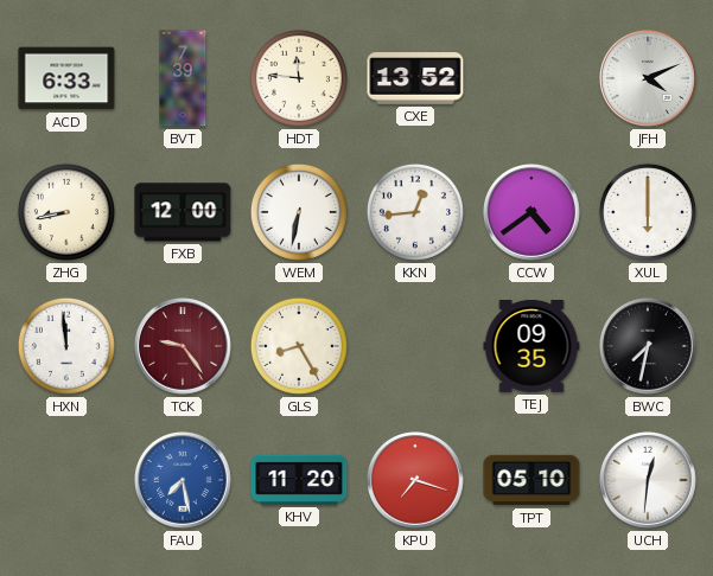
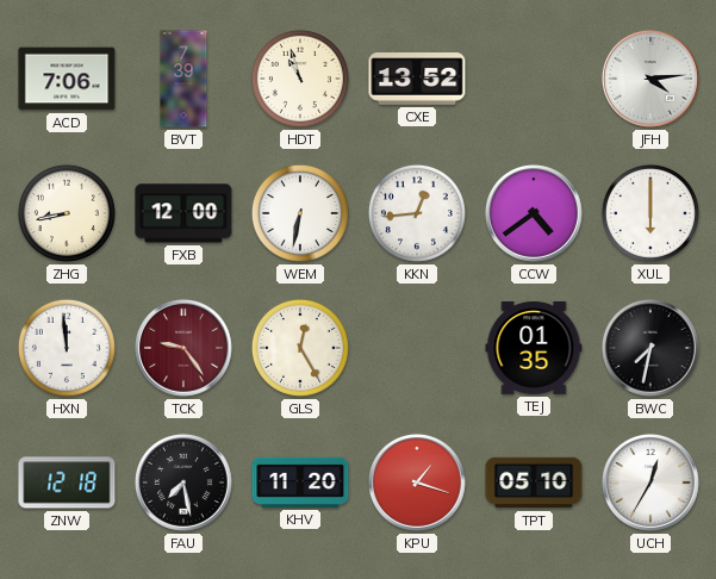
ACD: 6:33 -> 7:06
HDT: 11:46 -> 10:57
JFH: 4:11 -> 4:14
GLS: 8:25 -> 12:25
TEJ: 09:35 -> 01:35
ZNW: none -> 12:18
FAU dial: blue -> black
KPU: 7:18 -> 1:18
UCH: 12:31 -> 12:35
